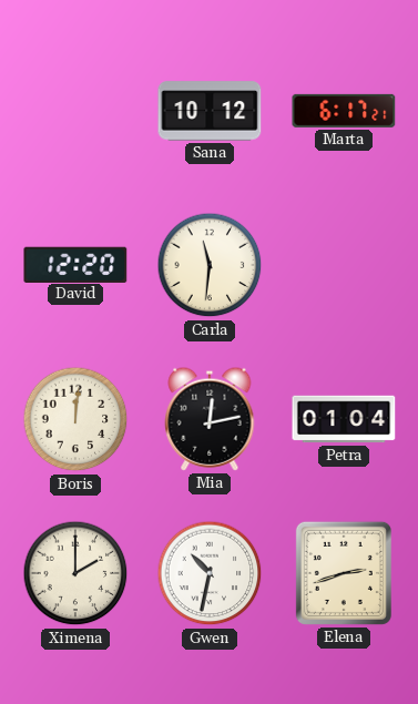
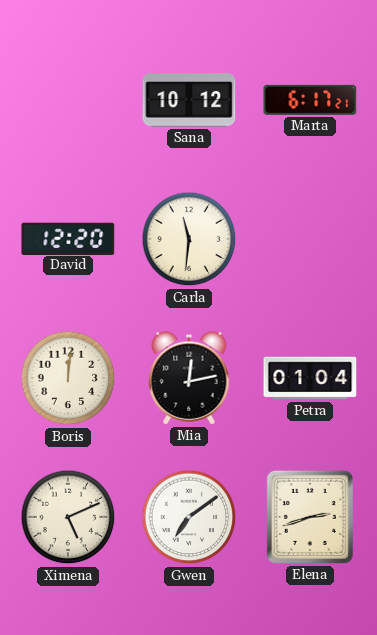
Ximena: 2:00 -> 5:11
Gwen: 10:32 -> 7:09
